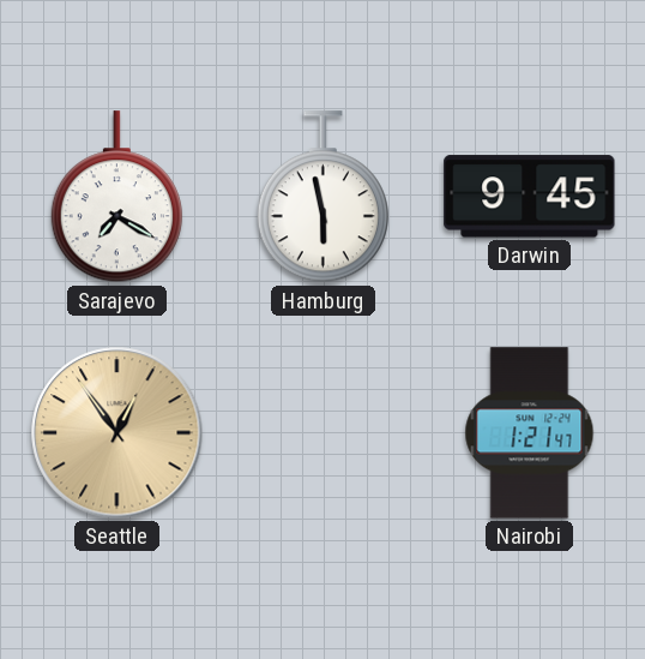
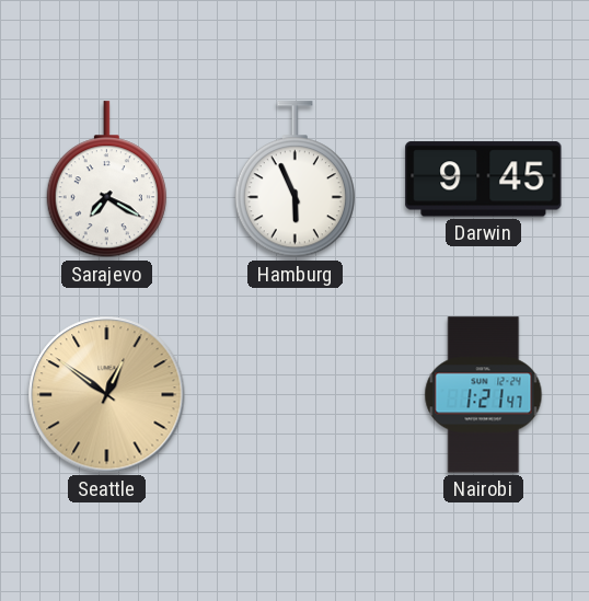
Hamburg: 5:58 -> 5:56
Seattle: 12:54 -> 12:51
